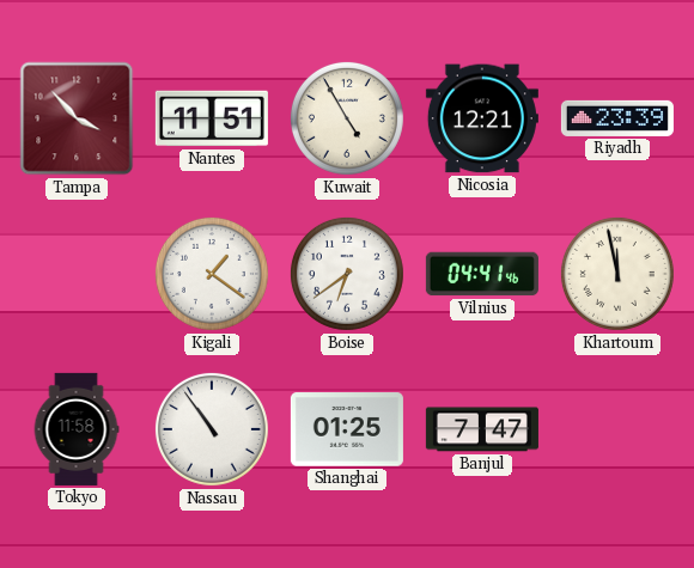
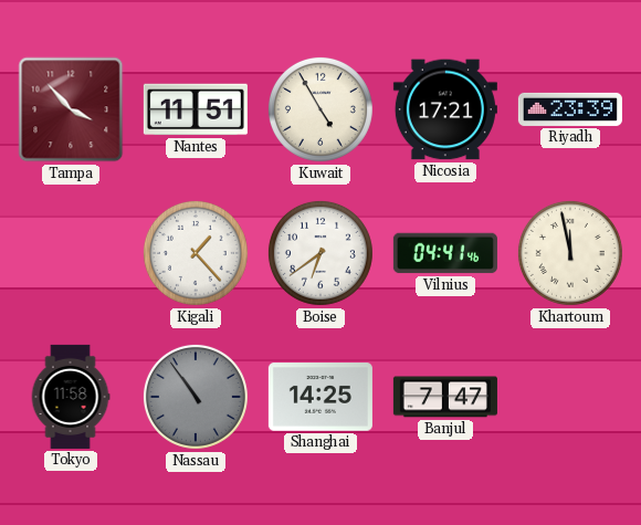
Nicosia: 12:21 -> 17:21
Kigali: 1:21 -> 1:23
Nassau dial: white -> grey
Shanghai: 01:25 -> 14:25
